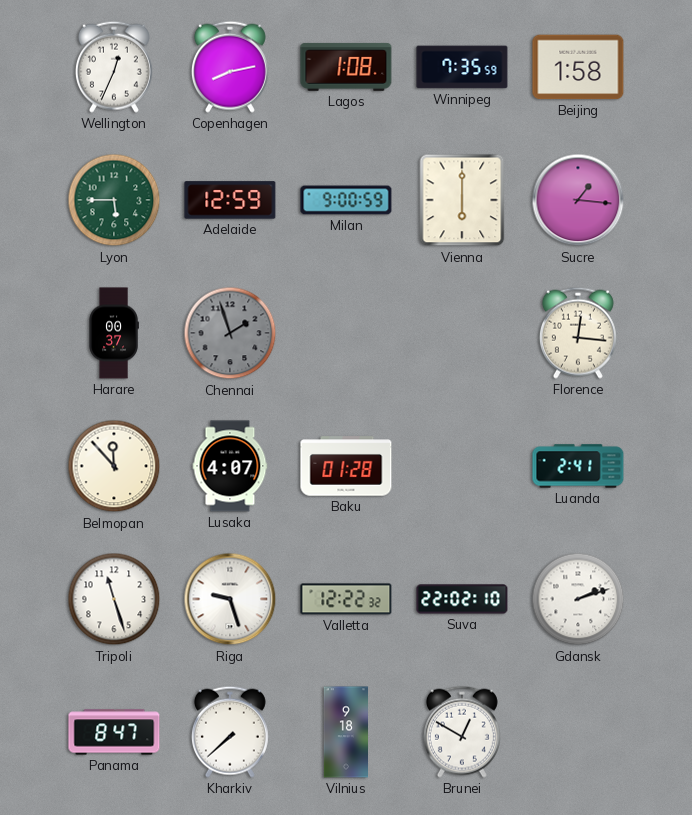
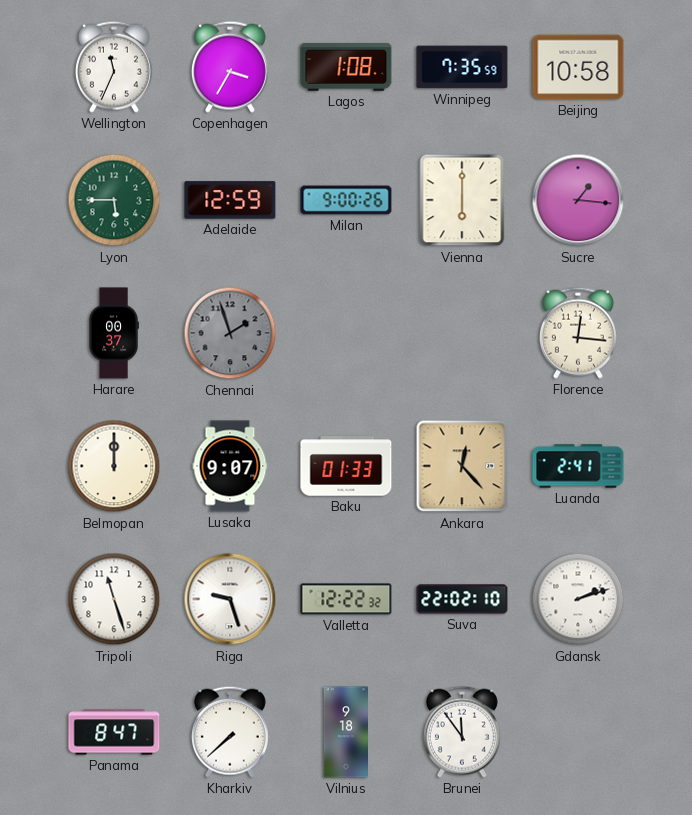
Wellington: 12:34 -> 11:34
Copenhagen: 8:13 -> 3:35
Beijing: 1:58 -> 10:58
Milan: 9:00:59 -> 9:00:26
Belmopan: 11:53 -> 12:00
Lusaka: 4:07 -> 9:07
Baku: 01:28 -> 01:33
Ankara: none -> 12:23
Brunei: 12:50 -> 11:54
